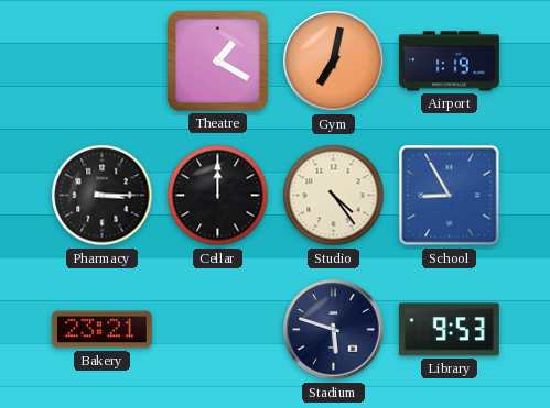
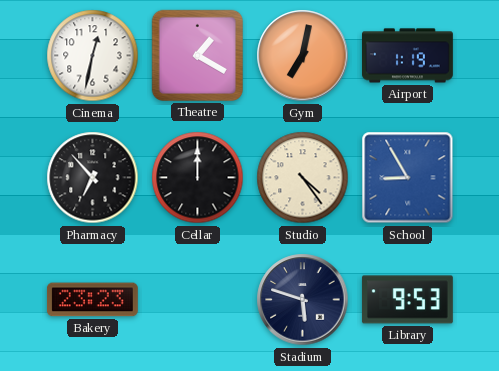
Cinema: none -> 12:32
Pharmacy: 3:15 -> 6:53
Bakery: 23:21 -> 23:23
